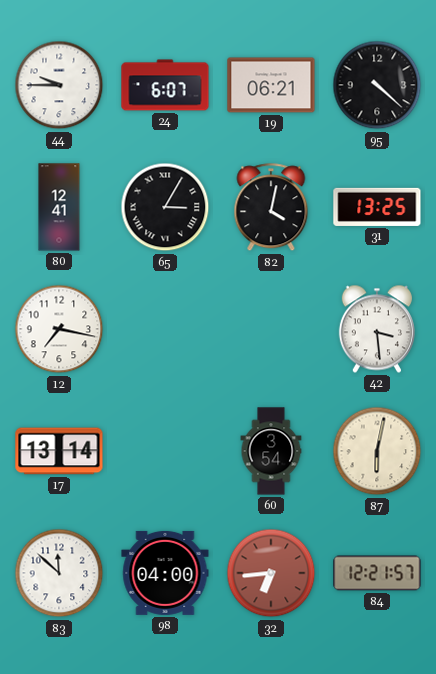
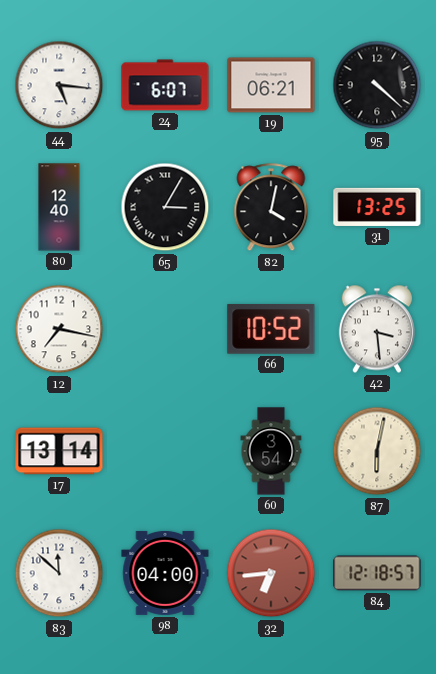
44: 9:45 -> 5:16
80: 12:41 -> 12:40
66: none -> 10:52
84: 12:21 -> 12:18
